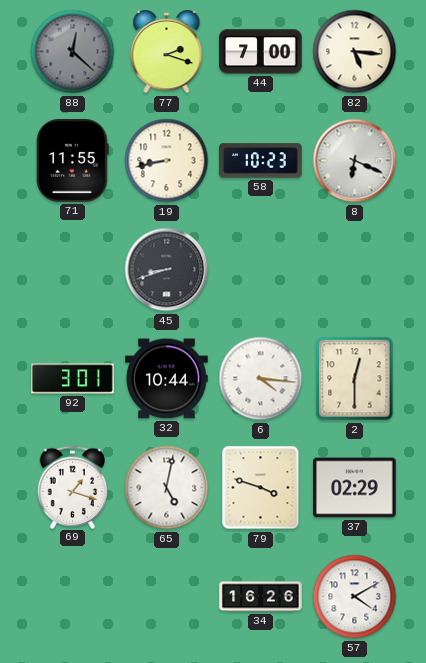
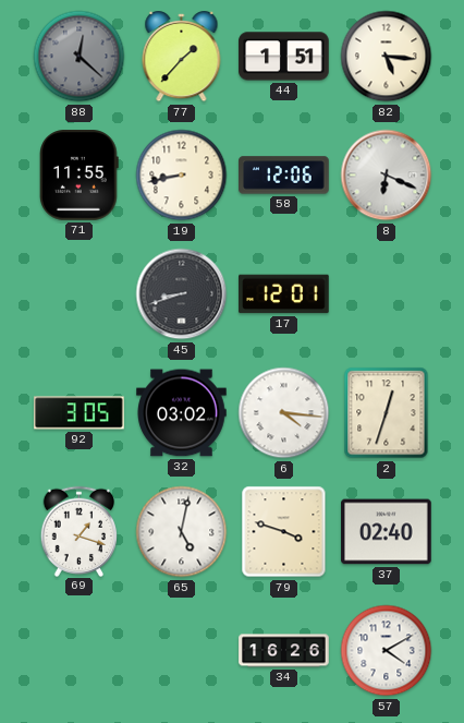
77: 2:18 -> 1:37
44: 7:00 -> 1:51
58: 10:23 -> 12:06
17: none -> 12:01
92: 3:01 -> 3:05
32: 10:44 -> 03:02
2: 12:30 -> 12:33
37: 02:29 -> 02:40
